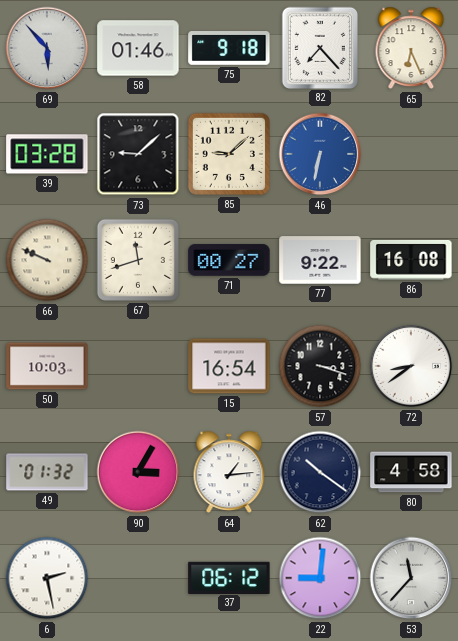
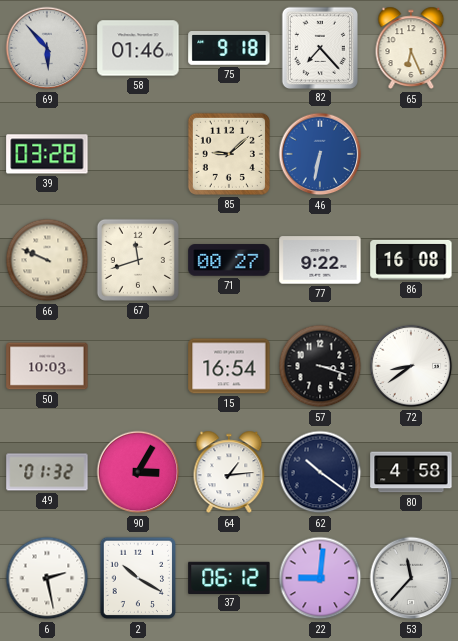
73: 9:08 -> none
2: none -> 10:20
